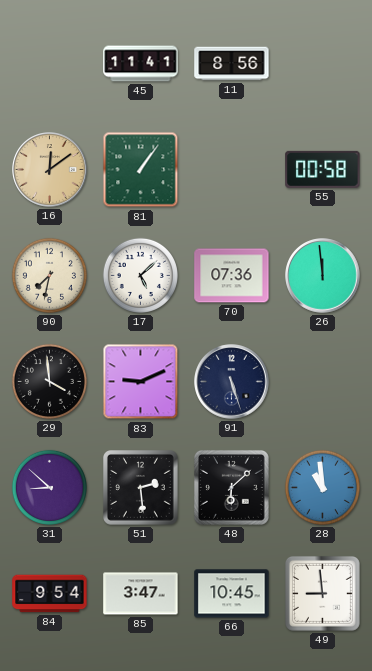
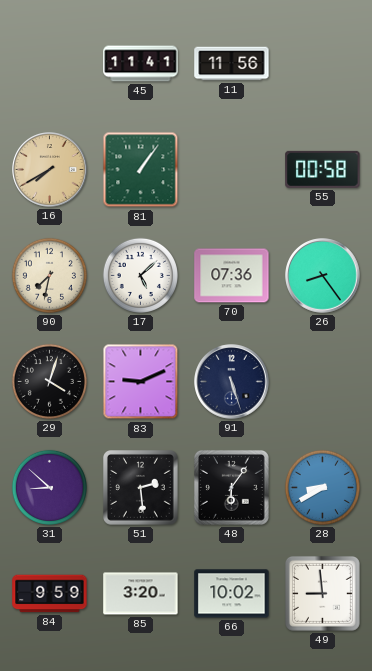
11: 8:56 -> 11:56
16: 12:09 -> 7:40
26: 11:59 -> 8:24
29: 3:59 -> 4:03
48: 6:08 -> 6:06
28: 10:59 -> 8:40
84: 9:54 -> 9:59
85: 3:47 -> 3:20
66: 10:45 -> 10:02
